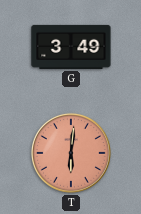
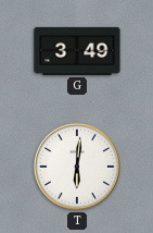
T dial: salmon -> white
